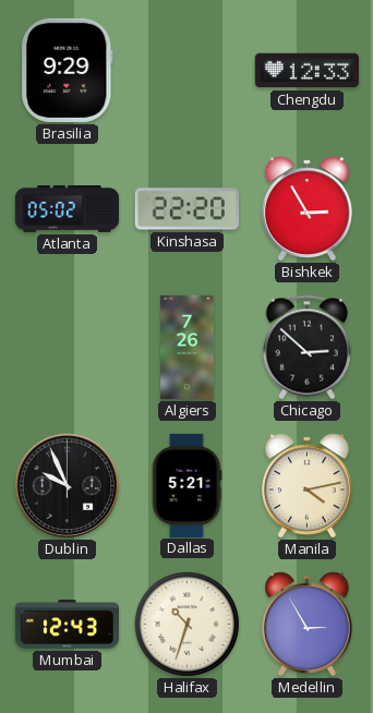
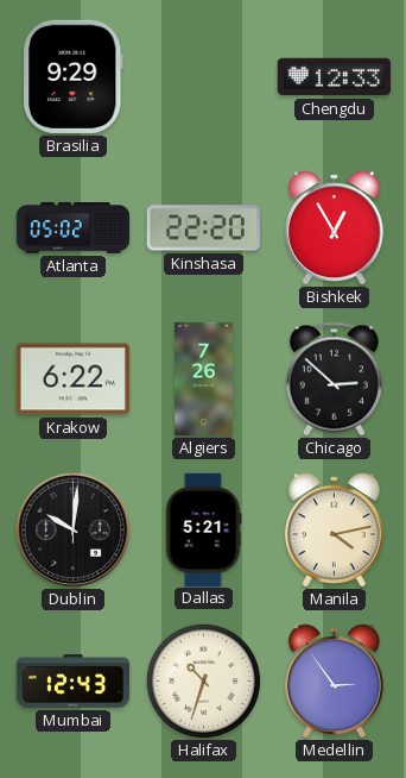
Bishkek: 2:55 -> 12:55
Krakow: none -> 6:22
Dublin: 9:56 -> 10:01
Medellin: 2:55 -> 2:54
